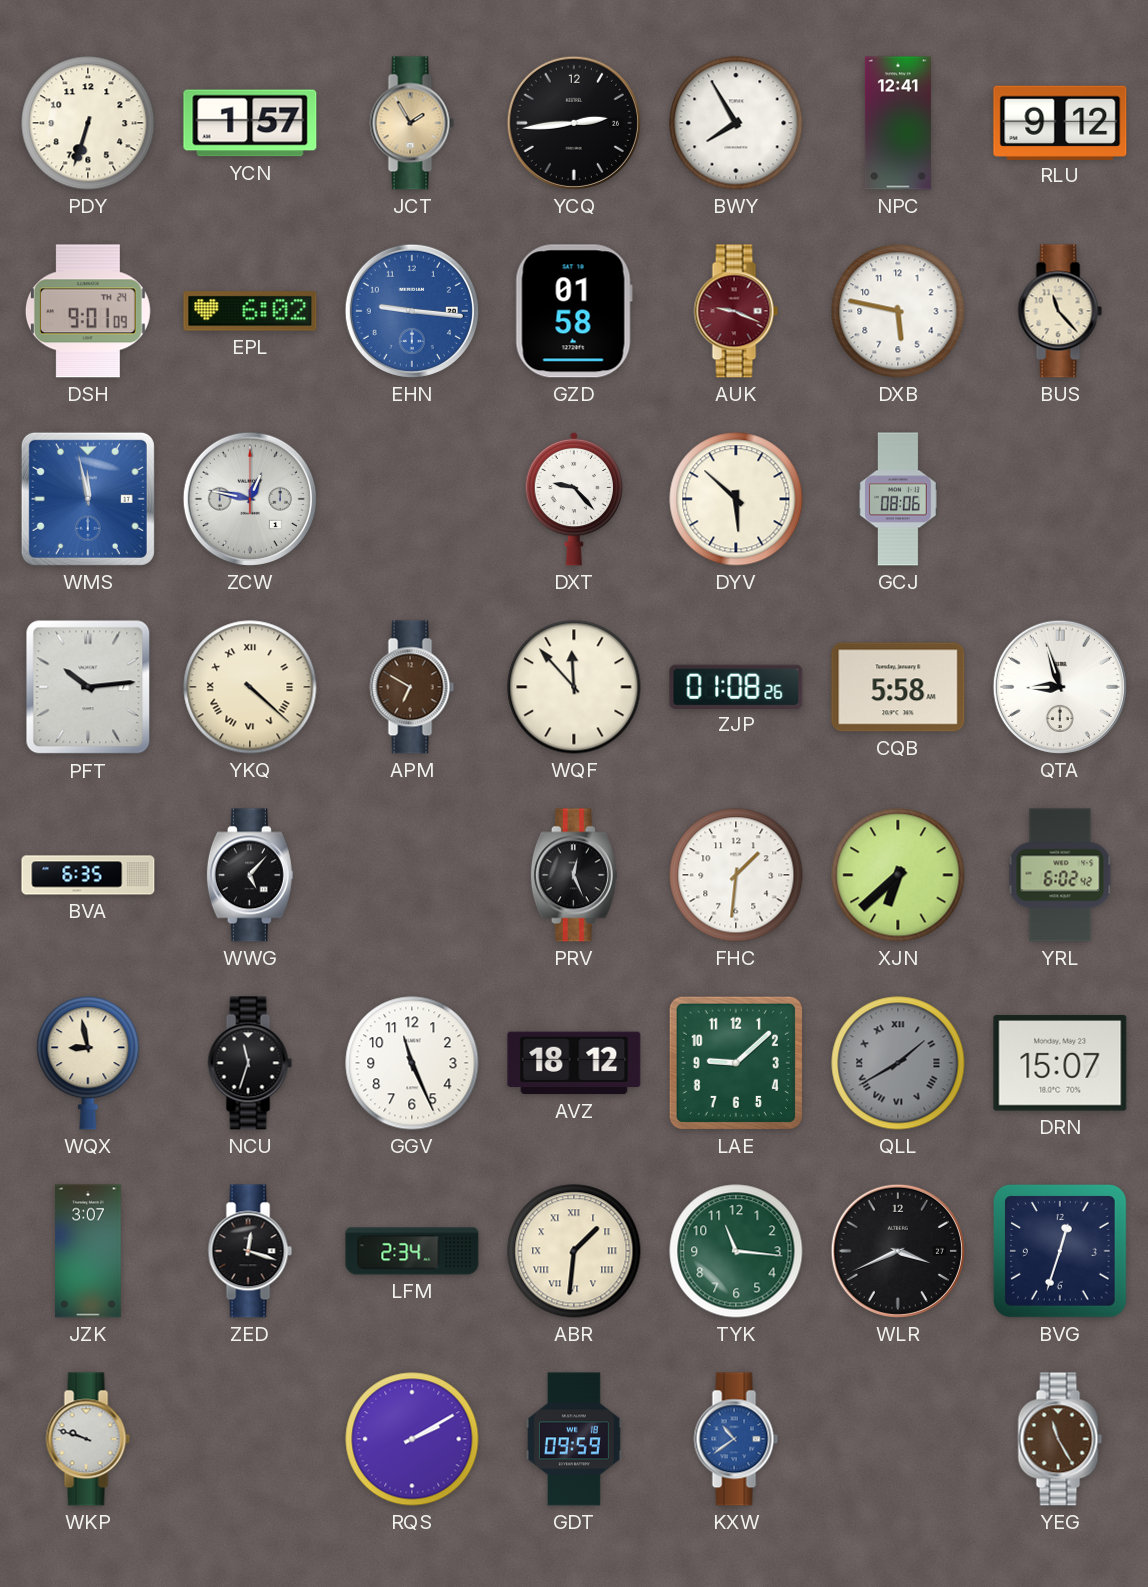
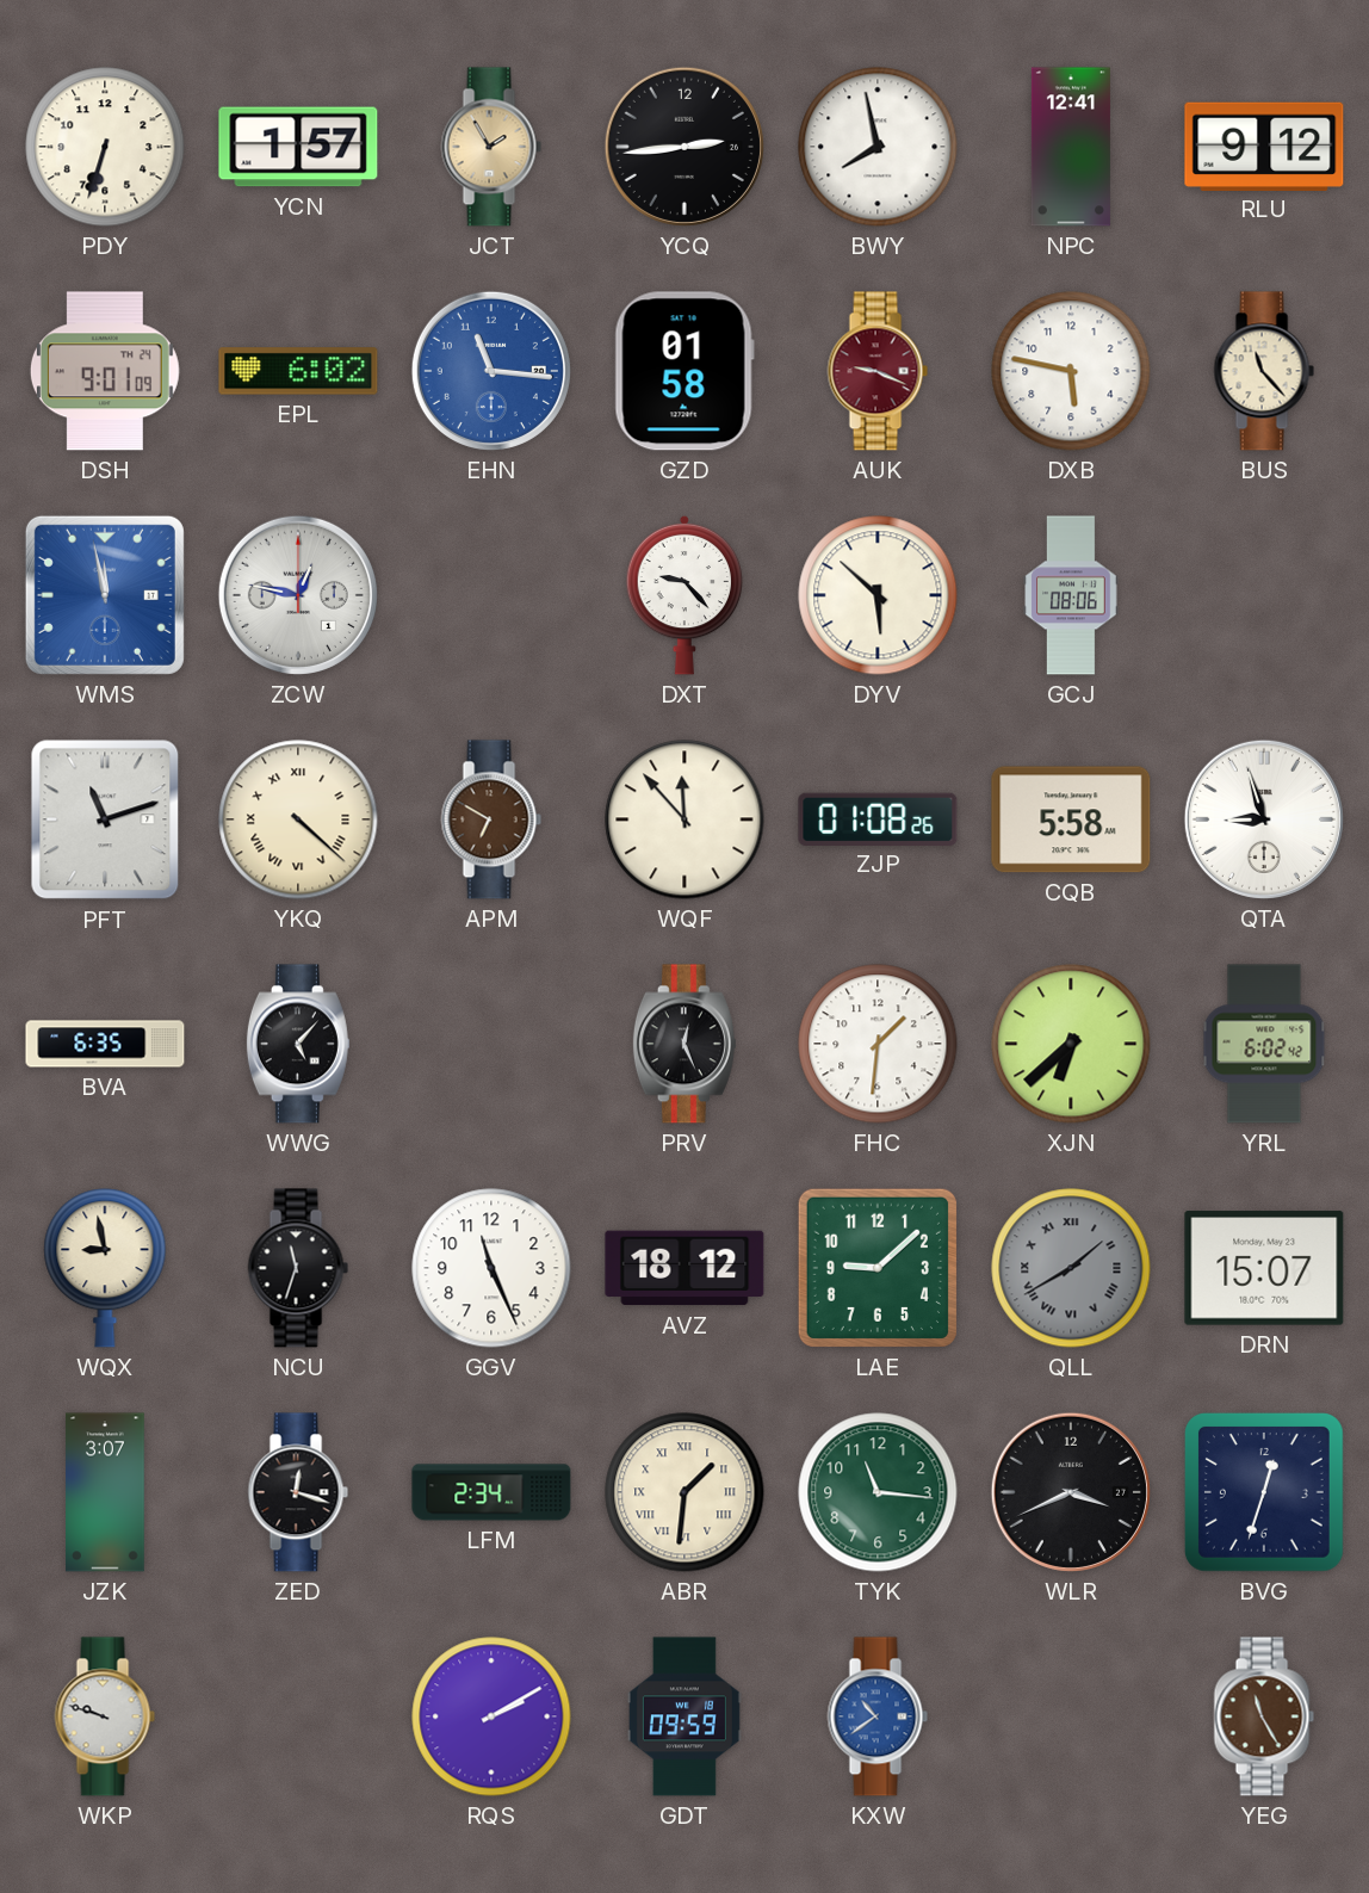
BWY: 7:55 -> 7:58
EHN: 9:16 -> 11:16
PFT: 10:14 -> 11:12
